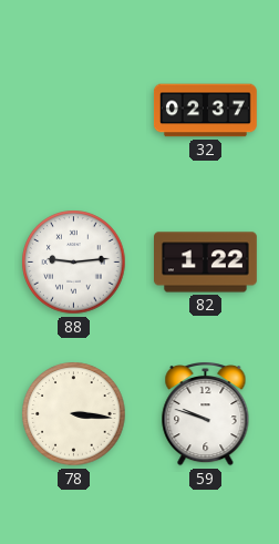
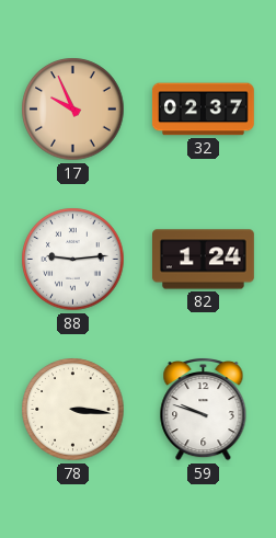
17: none -> 9:56
82: 1:22 -> 1:24
